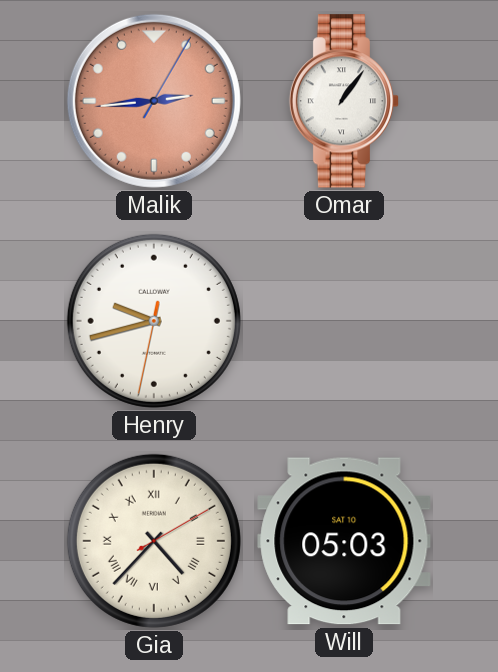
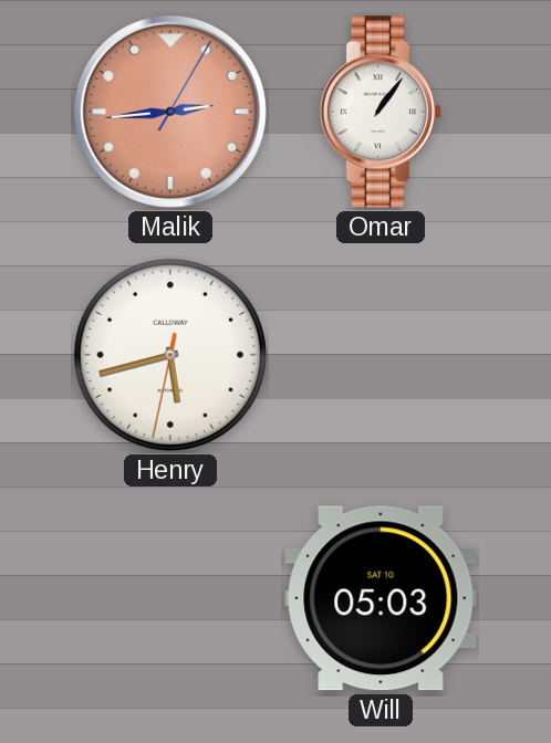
Henry: 9:42 -> 5:42
Gia: 4:37 -> none
